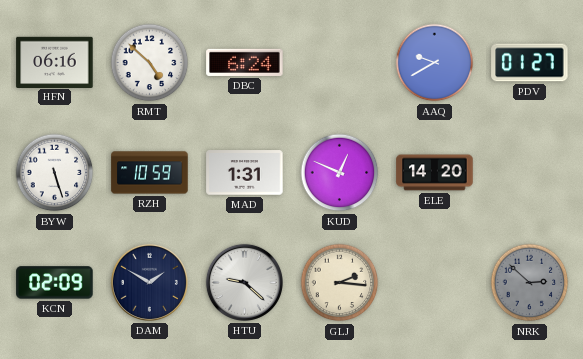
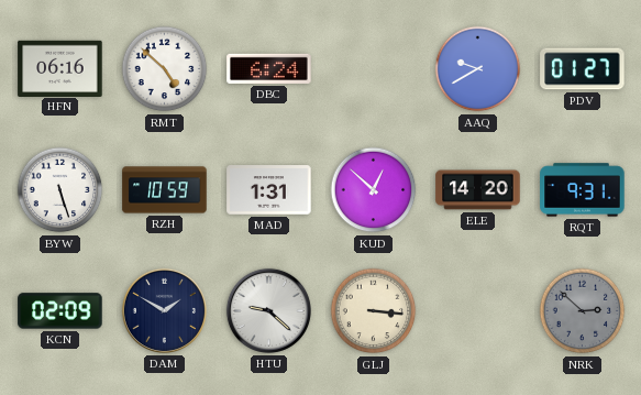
KUD: 12:49 -> 12:52
RQT: none -> 9:31
GLJ: 2:16 -> 3:16
